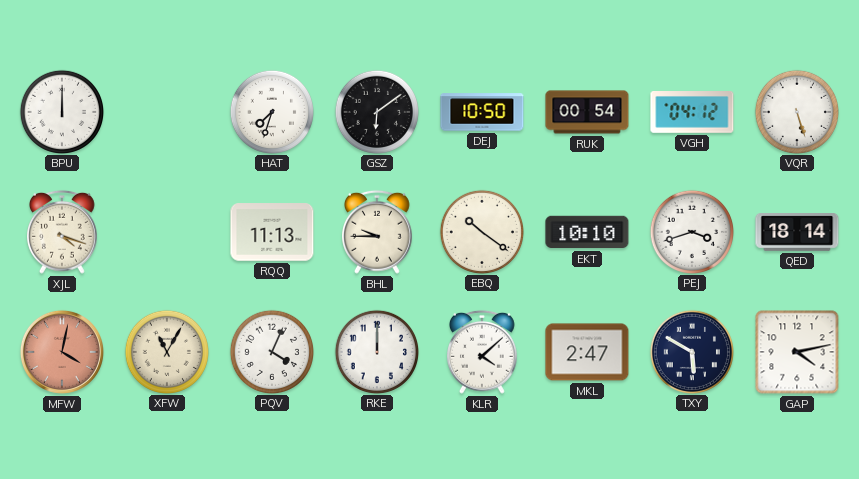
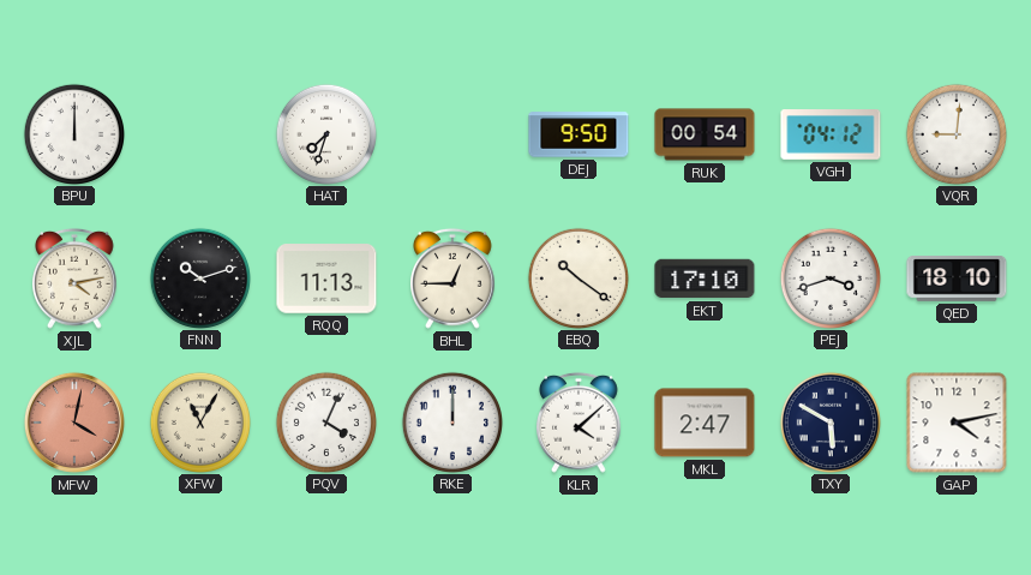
GSZ: 6:09 -> none
DEJ: 10:50 -> 9:50
VQR: 5:27 -> 9:01
XJL: 4:18 -> 4:13
FNN: none -> 10:12
BHL: 9:45 -> 12:45
EKT: 10:10 -> 17:10
QED: 18:14 -> 18:10
